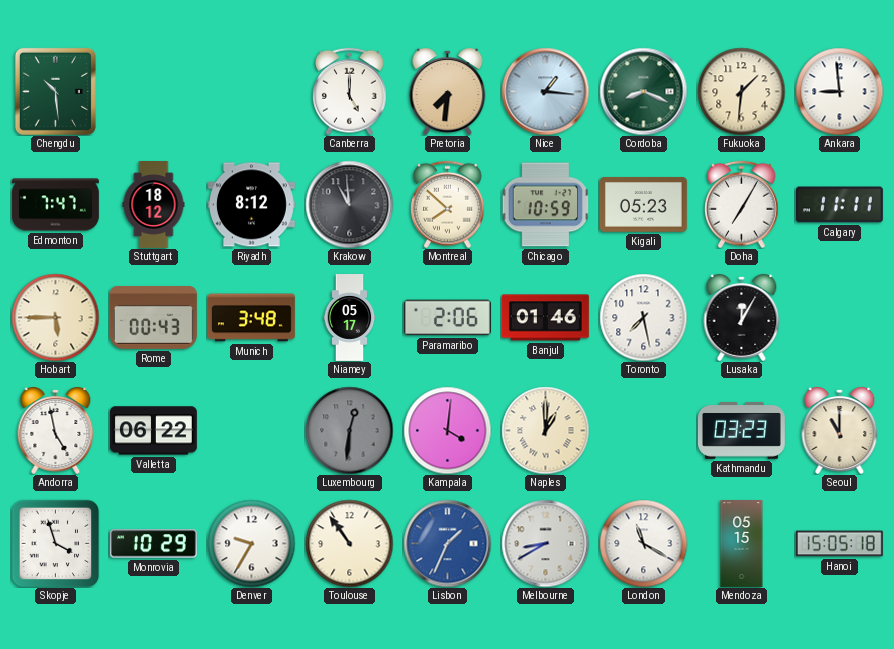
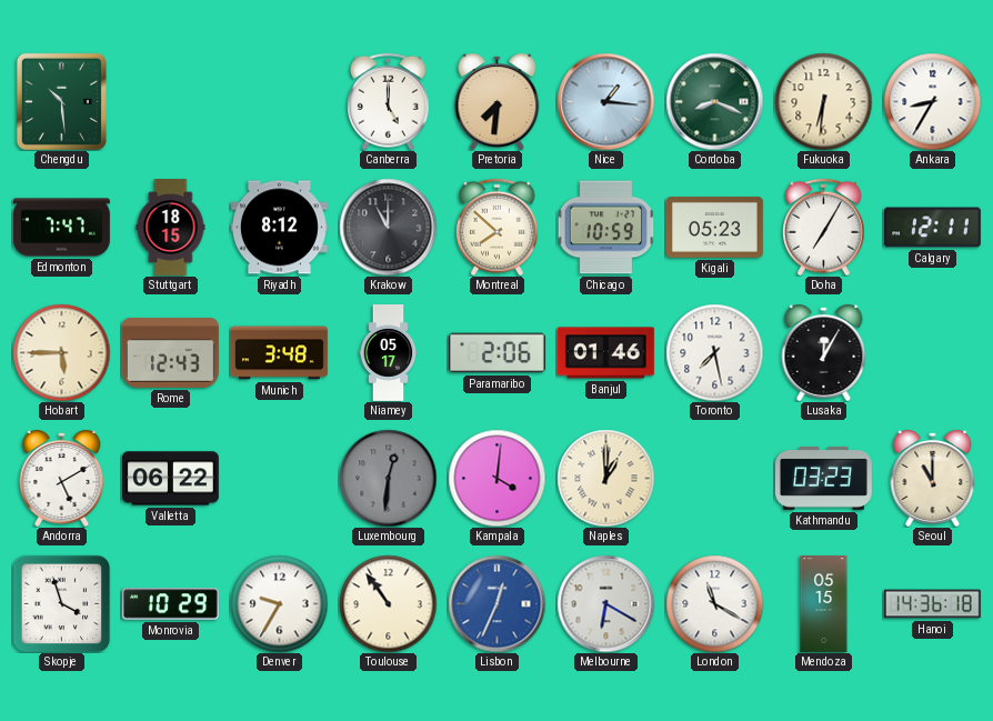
Fukuoka: 1:31 -> 6:31
Ankara: 8:59 -> 8:35
Stuttgart: 18:12 -> 18:15
Krakow: 10:59 -> 11:00
Calgary: 11:11 -> 12:11
Rome: 00:43 -> 12:43
Andorra: 4:58 -> 5:10
Lisbon: 1:34 -> 12:34
Melbourne: 8:40 -> 6:20
Hanoi: 15:05 -> 14:36
